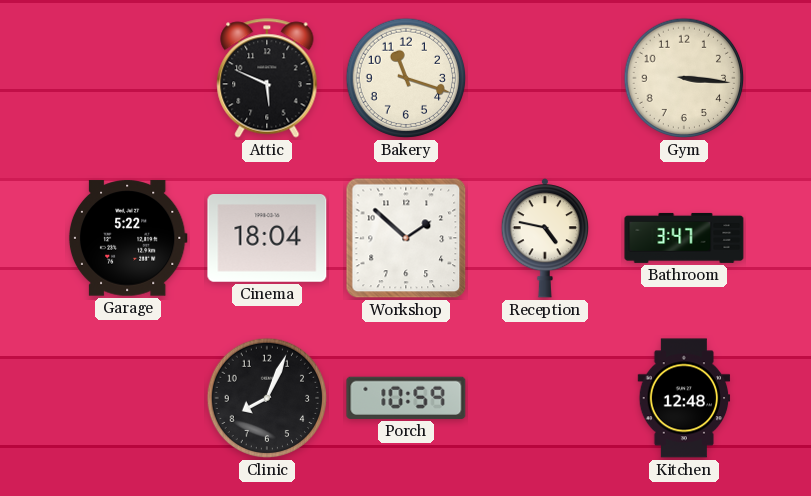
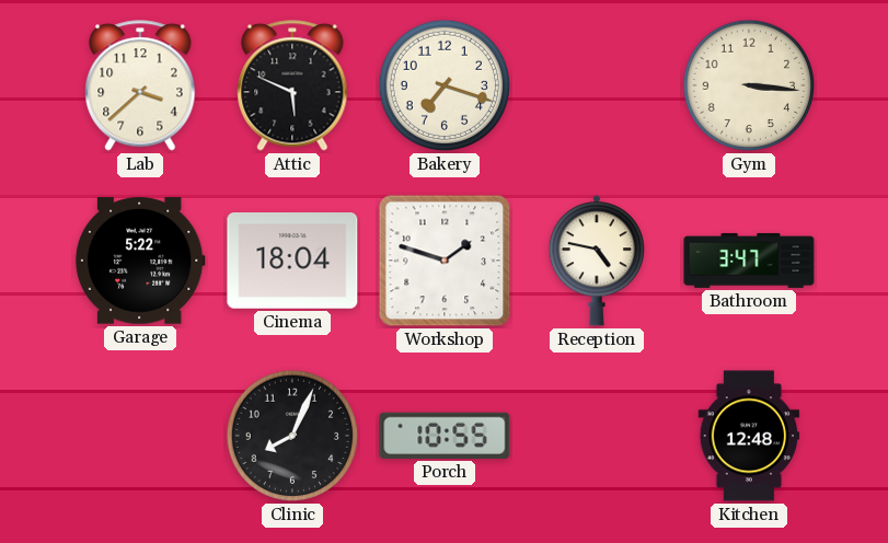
Lab: none -> 3:38
Bakery: 11:18 -> 7:18
Workshop: 1:52 -> 1:48
Porch: 10:59 -> 10:55
